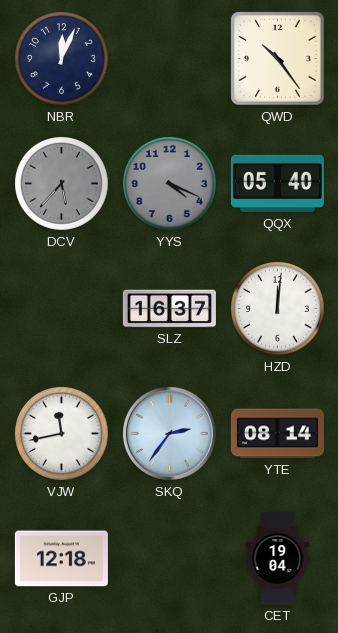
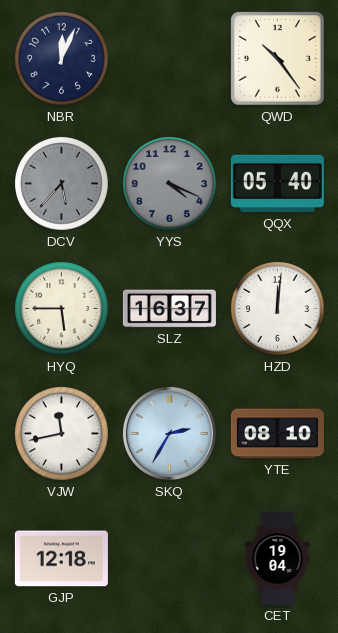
HYQ: none -> 5:45
SKQ: 2:36 -> 2:35
YTE: 08:14 -> 08:10
